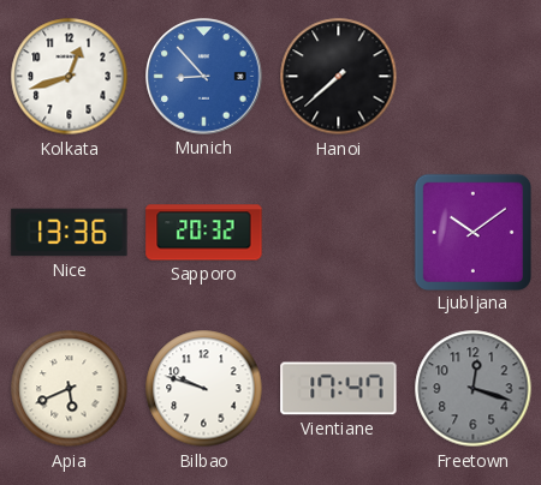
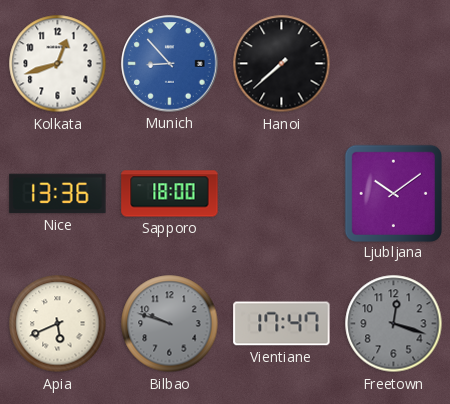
Sapporo: 20:32 -> 18:00
Bilbao dial: white -> grey
